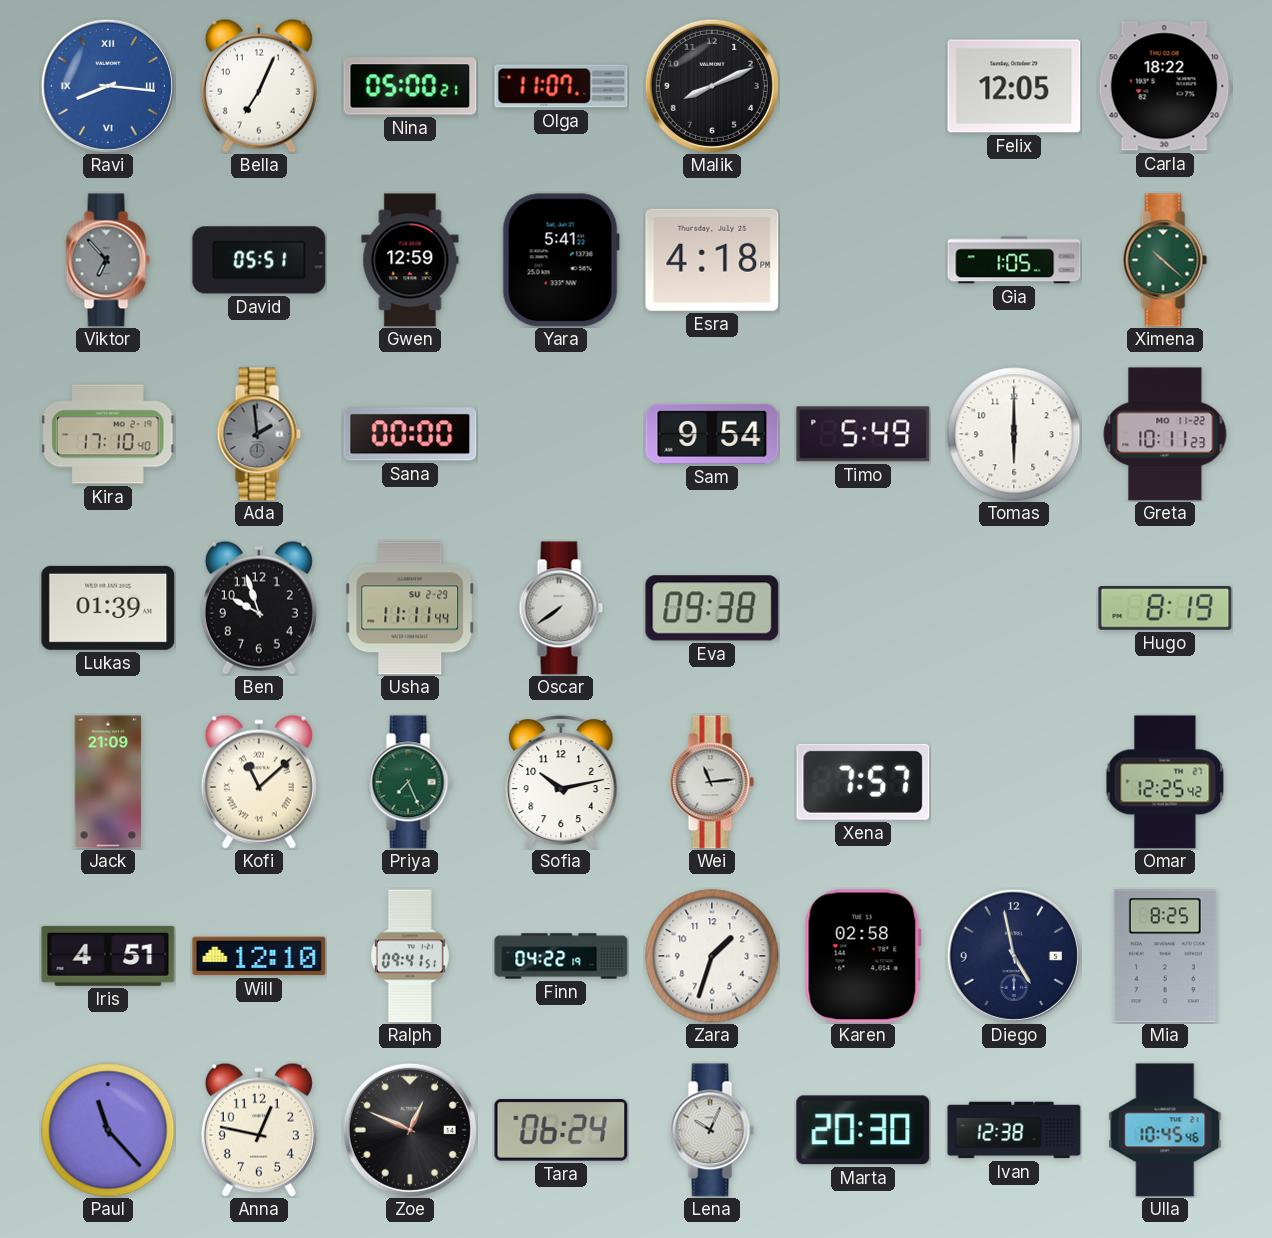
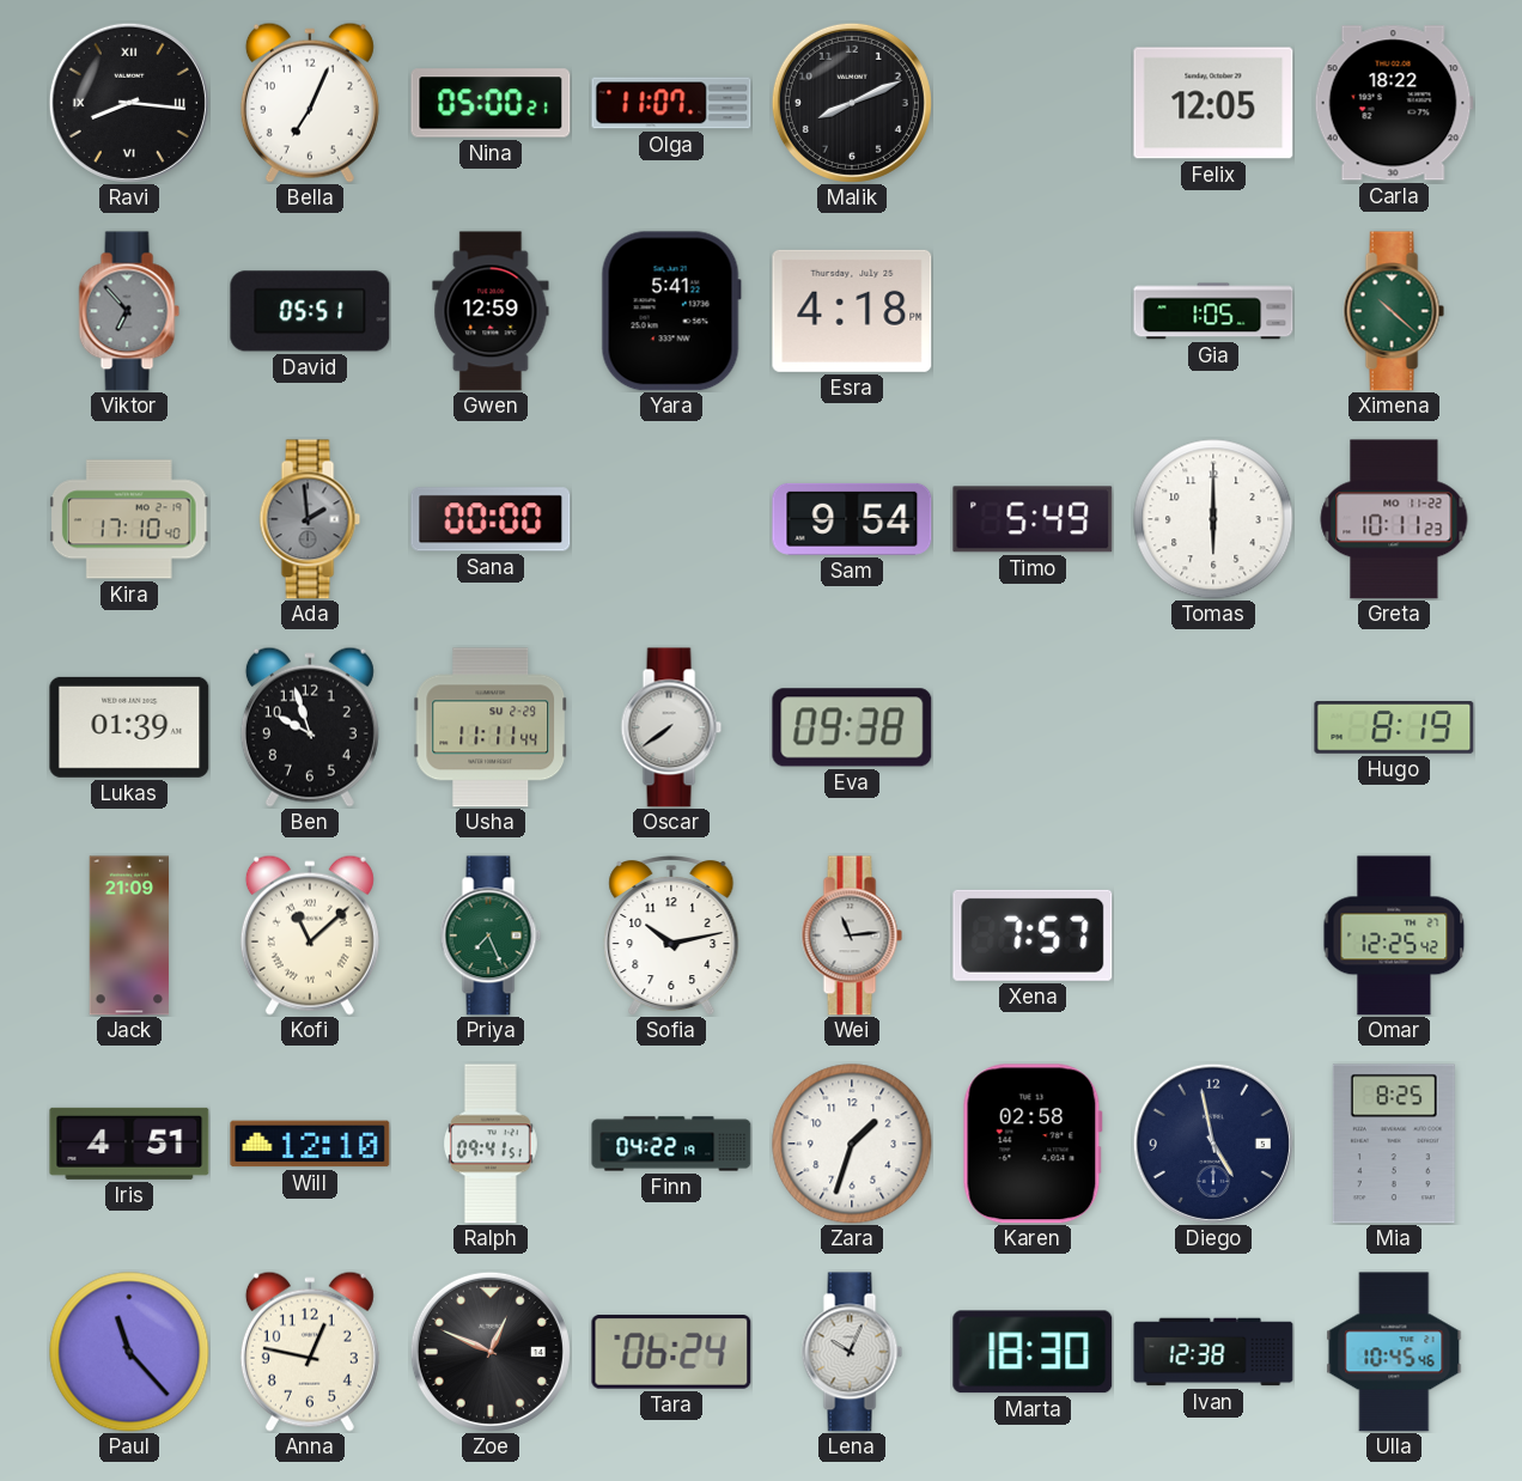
Ravi dial: blue -> black
Marta: 20:30 -> 18:30
